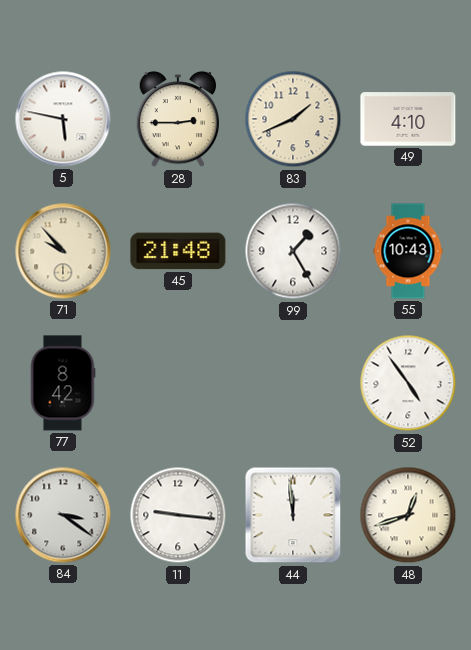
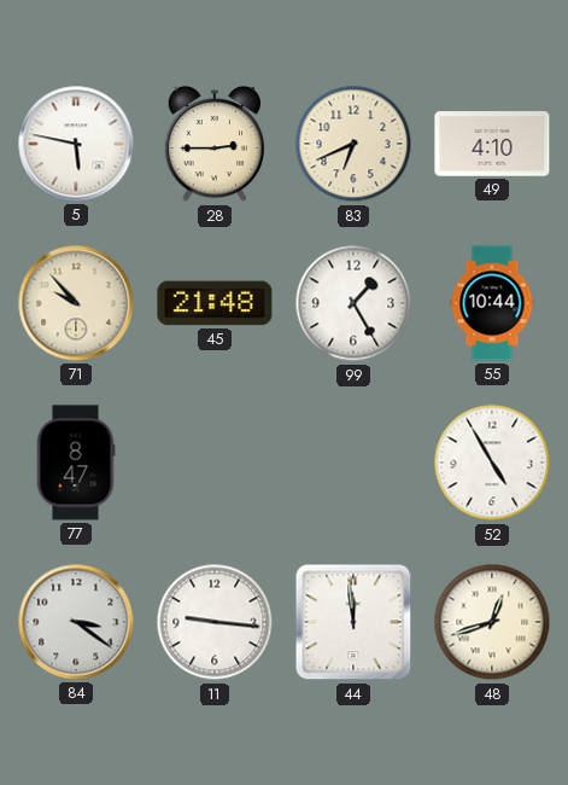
83: 1:41 -> 6:41
55: 10:43 -> 10:44
77: 8:42 -> 8:47
52: 4:54 -> 4:55
